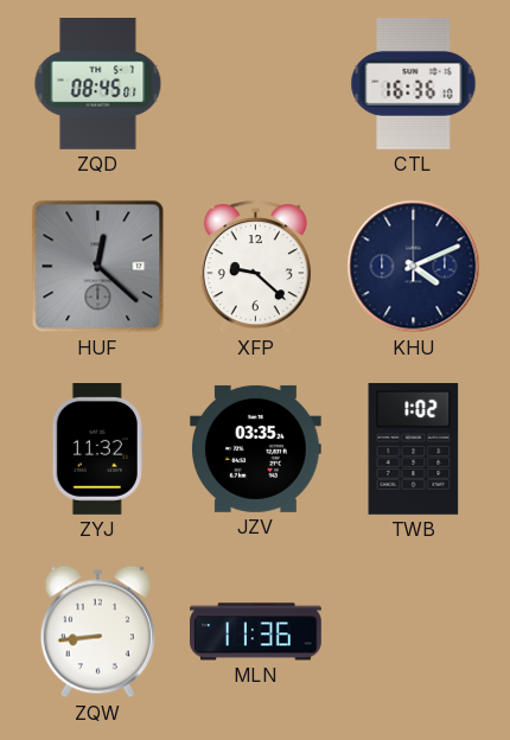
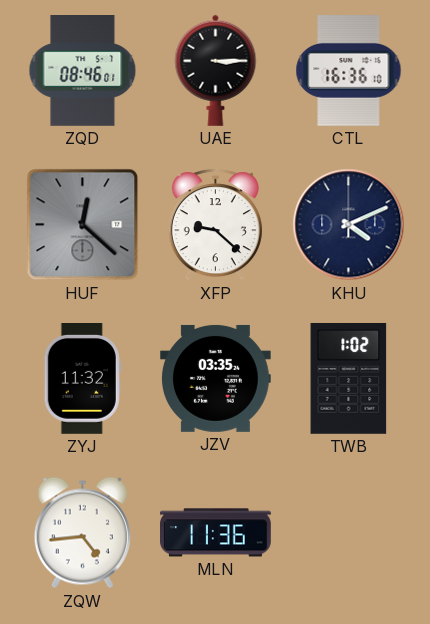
ZQD: 08:45 -> 08:46
UAE: none -> 3:15
ZQW: 8:44 -> 4:44
